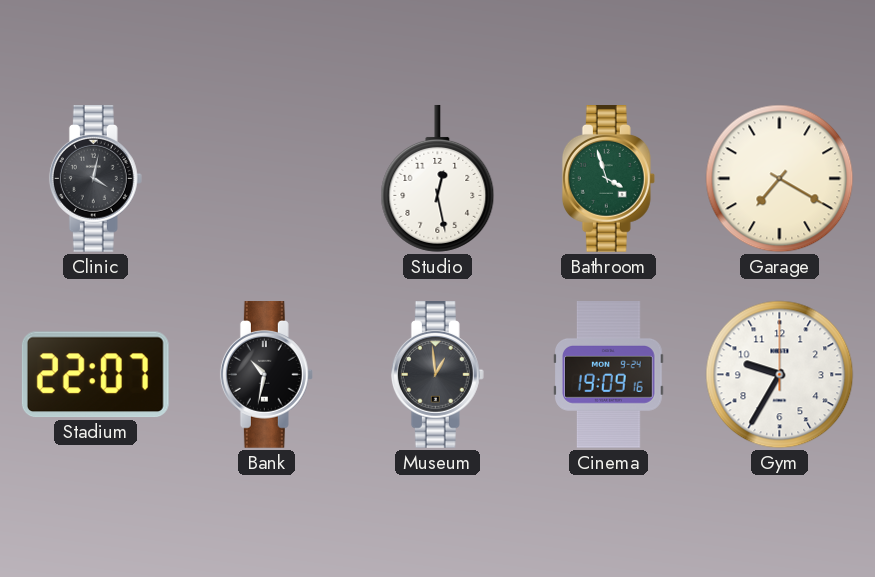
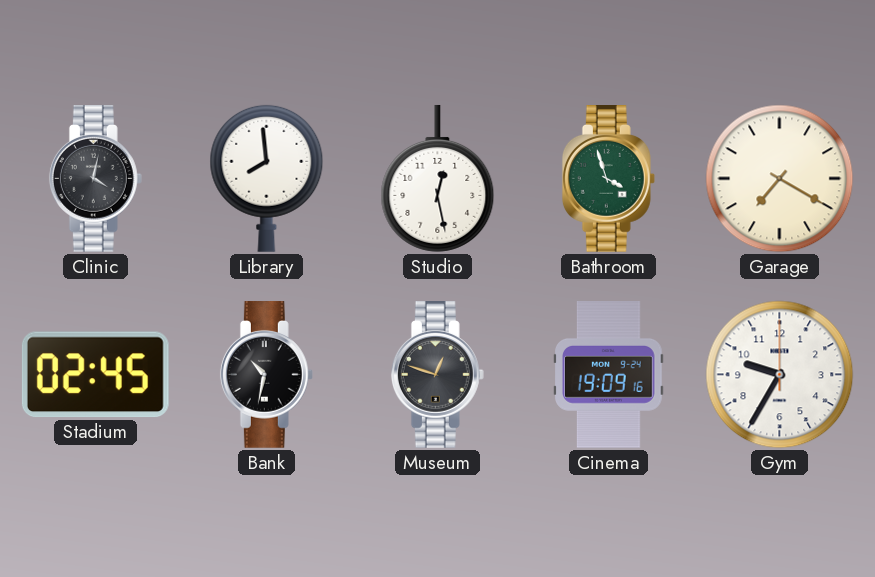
Library: none -> 7:59
Stadium: 22:07 -> 02:45
Museum: 12:59 -> 12:48
